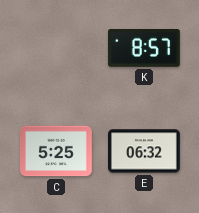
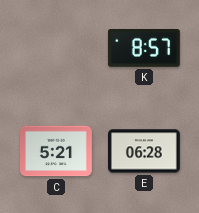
C: 5:25 -> 5:21
E: 06:32 -> 06:28
